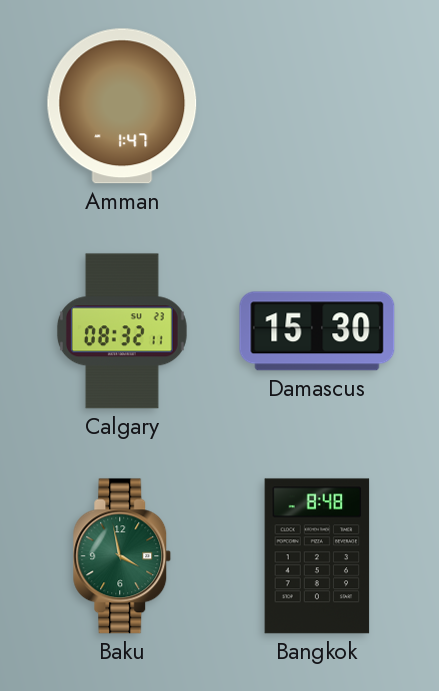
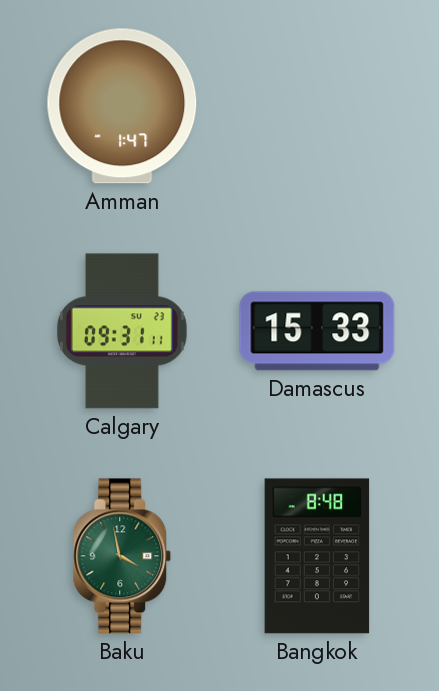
Calgary: 08:32 -> 09:31
Damascus: 15:30 -> 15:33
